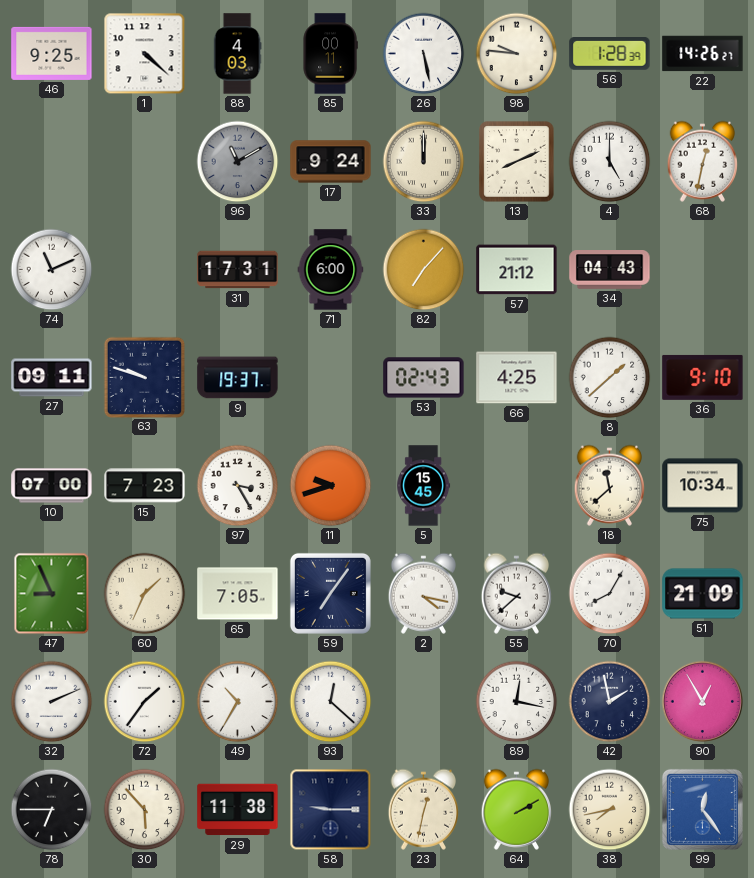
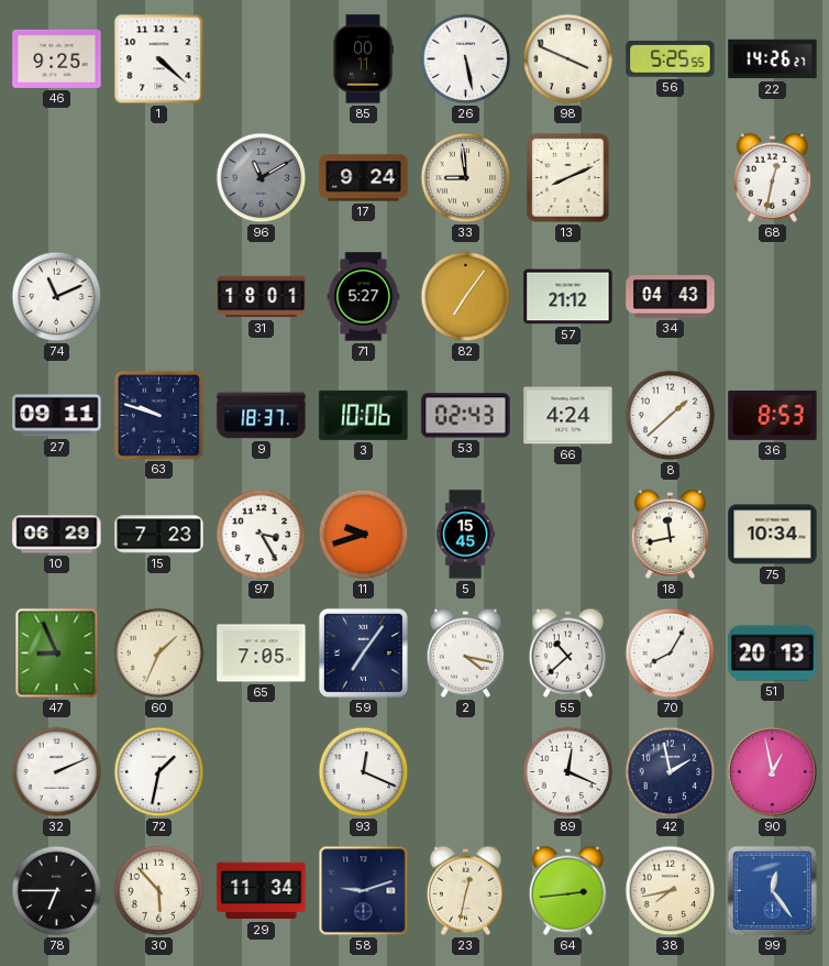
88: 4:03 -> none
98: 9:46 -> 3:49
56: 1:28 -> 5:25
33: 12:00 -> 8:59
4: 5:00 -> none
31: 17:31 -> 18:01
71: 6:00 -> 5:27
82: 7:07 -> 7:06
9: 19:37 -> 18:37
3: none -> 10:06
66: 4:25 -> 4:24
36: 9:10 -> 8:53
10: 07:00 -> 06:29
18: 11:38 -> 11:43
55: 9:38 -> 10:38
51: 21:09 -> 20:13
72: 1:36 -> 1:32
49: 10:35 -> none
93: 12:22 -> 12:19
89: 12:17 -> 12:19
90: 12:55 -> 12:58
29: 11:38 -> 11:34
58: 9:15 -> 9:12
64: 2:10 -> 2:44
